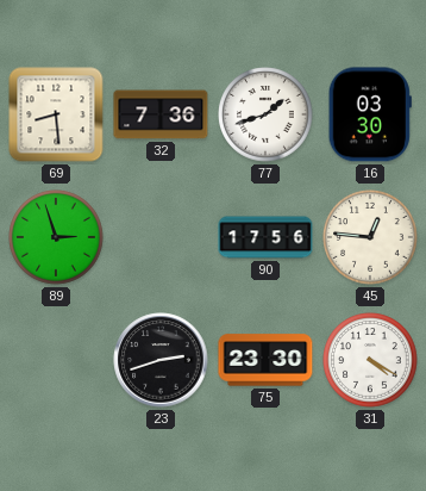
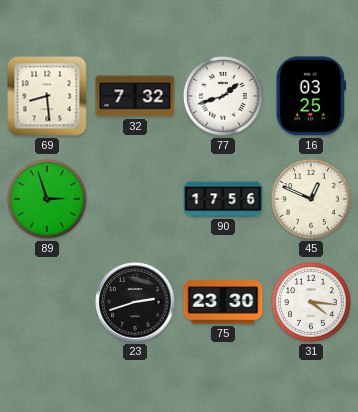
32: 7:36 -> 7:32
16: 03:30 -> 03:25
45: 12:46 -> 12:49
31: 4:20 -> 4:16
